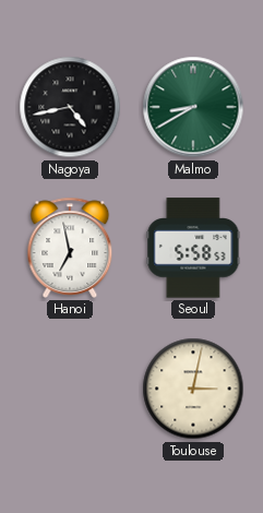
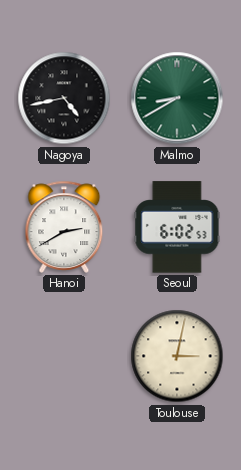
Hanoi: 6:58 -> 2:40
Seoul: 5:58 -> 6:02
